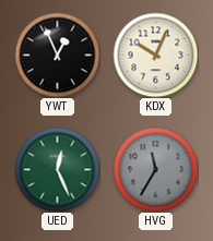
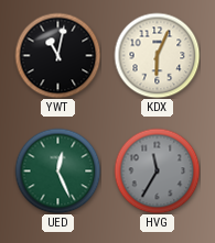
YWT: 12:56 -> 11:02
KDX: 10:04 -> 6:04
